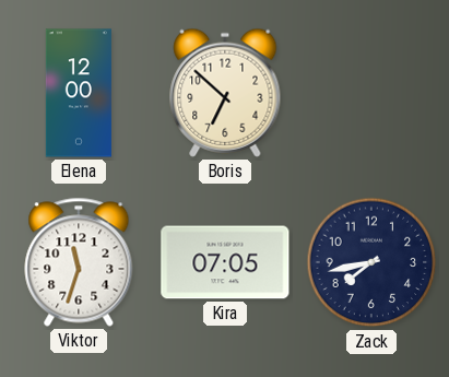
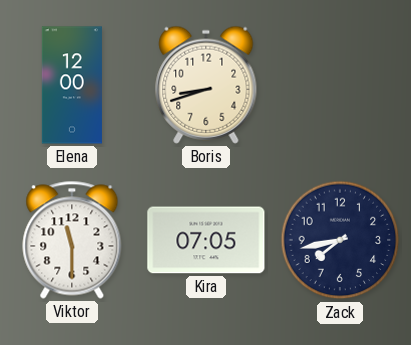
Boris: 6:52 -> 8:42
Viktor: 11:33 -> 11:30
